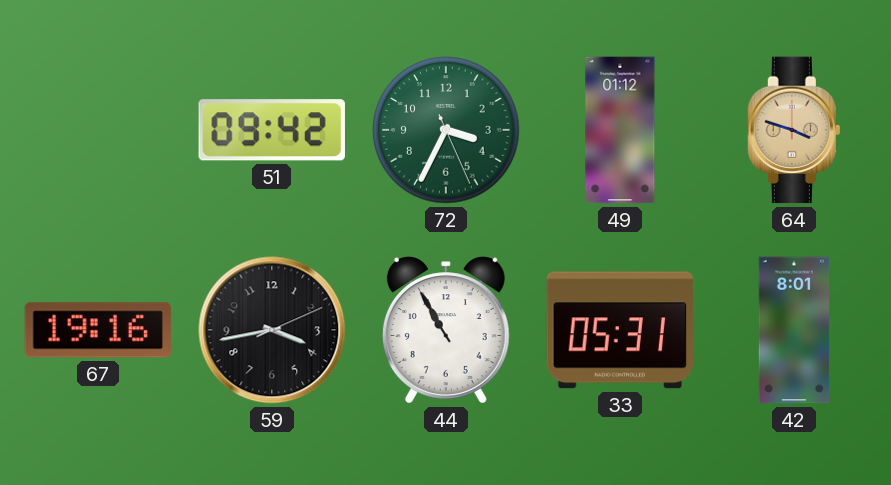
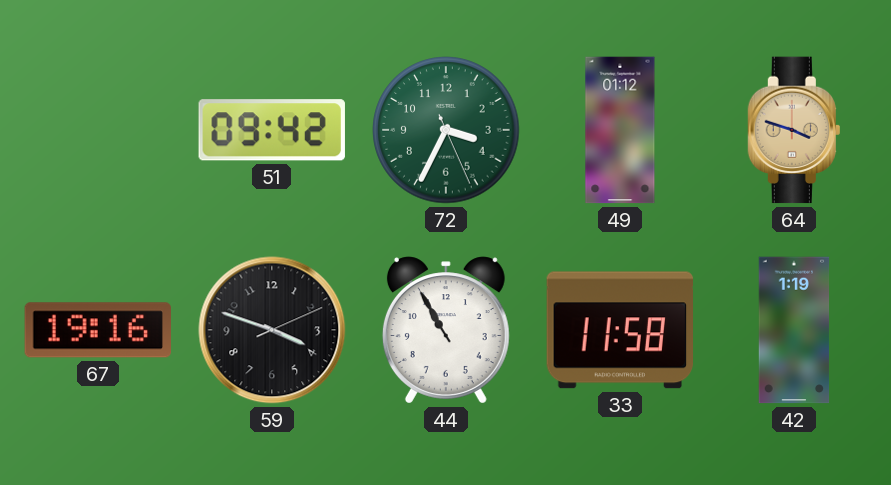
59: 3:43 -> 3:48
33: 05:31 -> 11:58
42: 8:01 -> 1:19
